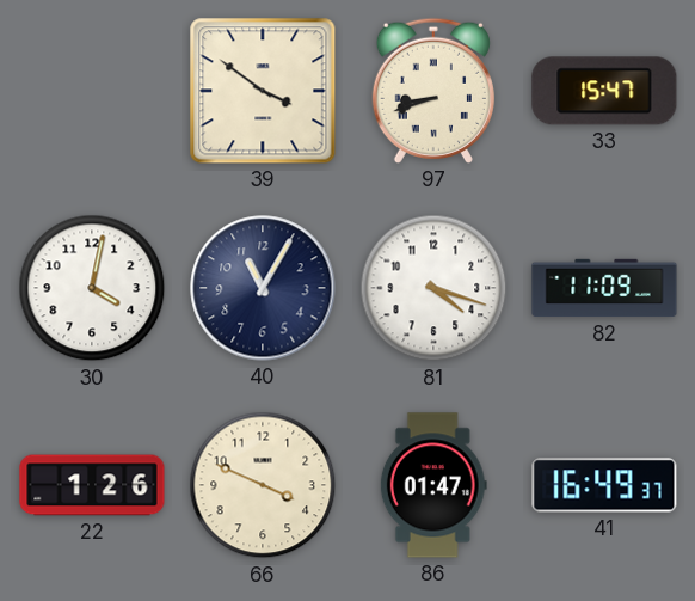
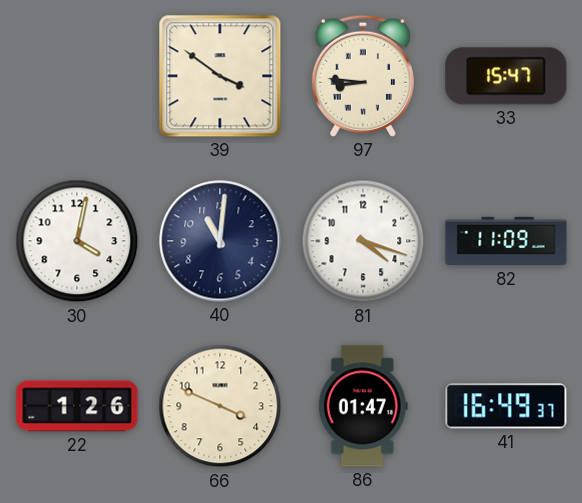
97: 8:42 -> 8:46
40: 11:05 -> 11:01
